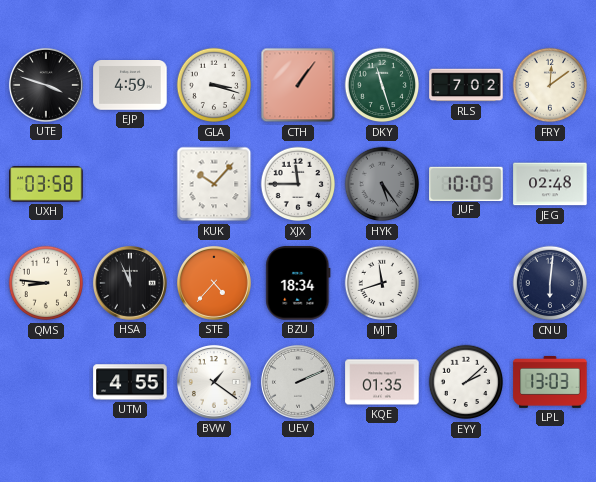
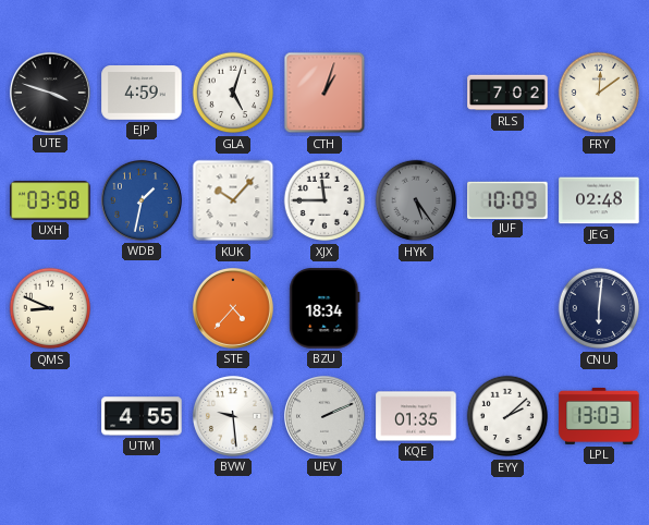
GLA: 3:18 -> 5:03
CTH: 1:06 -> 1:03
DKY: 11:27 -> none
WDB: none -> 1:32
QMS: 8:46 -> 8:49
HSA: 11:56 -> none
MJT: 11:42 -> none
BVW: 1:21 -> 9:29
